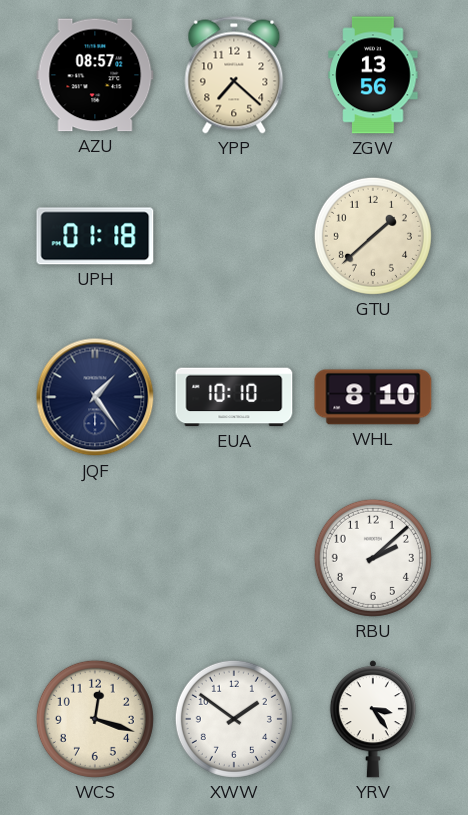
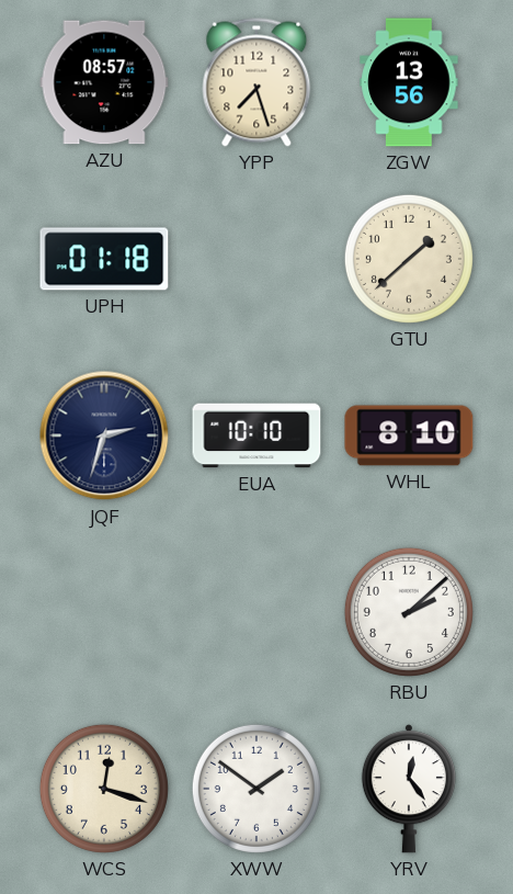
YPP: 7:22 -> 7:27
JQF: 1:24 -> 2:33
YRV: 3:24 -> 12:24
